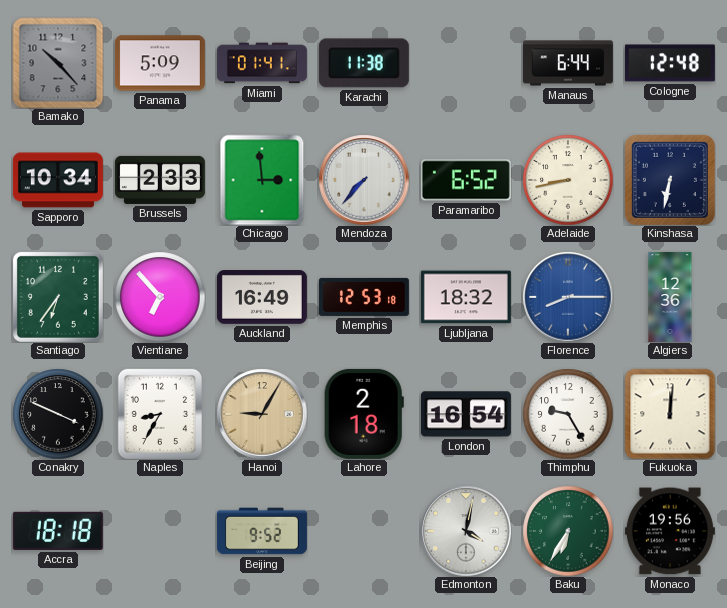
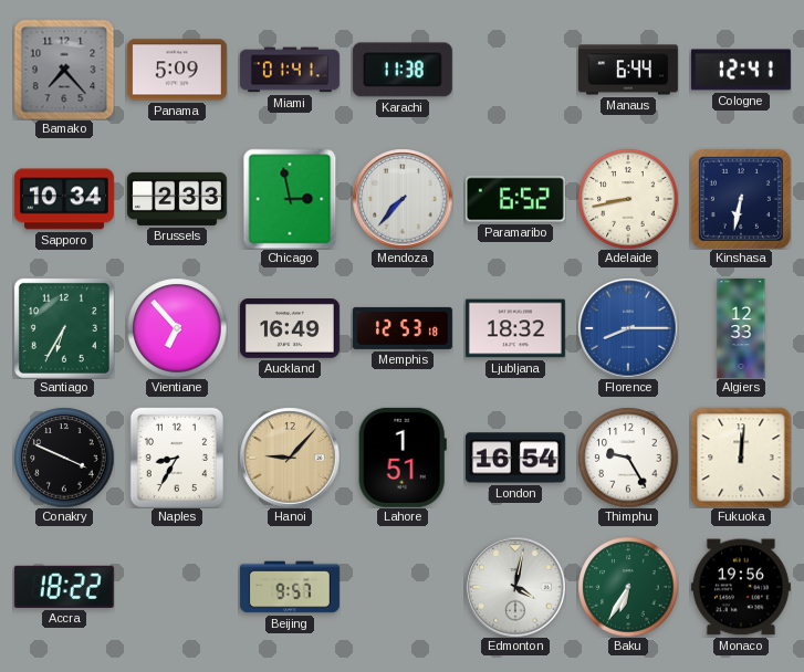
Bamako: 10:23 -> 7:23
Cologne: 12:48 -> 12:41
Chicago: 2:59 -> 2:58
Santiago: 6:36 -> 6:35
Algiers: 12:36 -> 12:33
Hanoi: 9:05 -> 9:07
Lahore: 2:18 -> 1:51
Accra: 18:18 -> 18:22
Beijing: 9:52 -> 9:57
